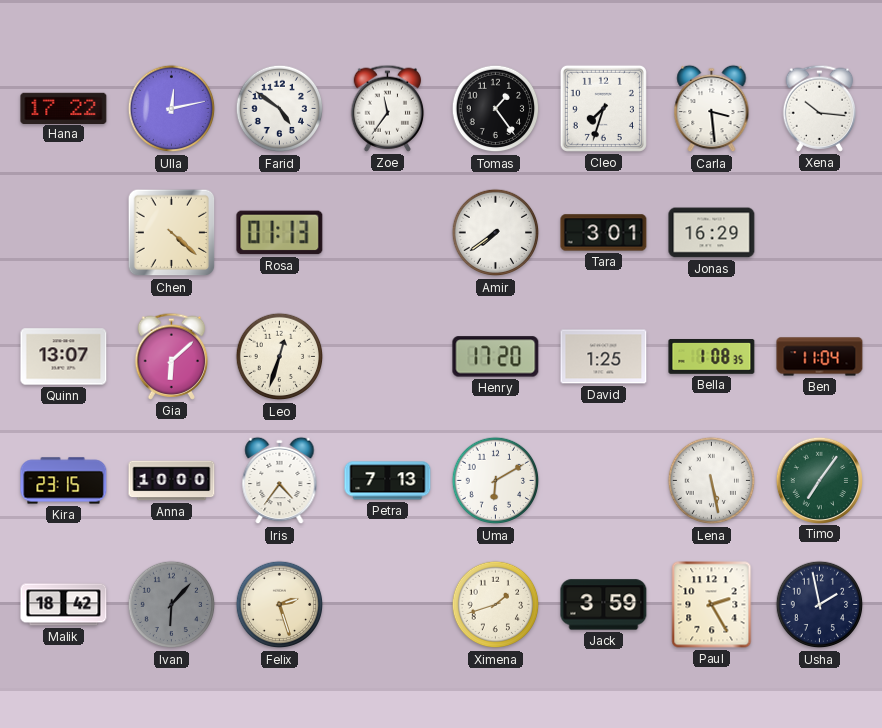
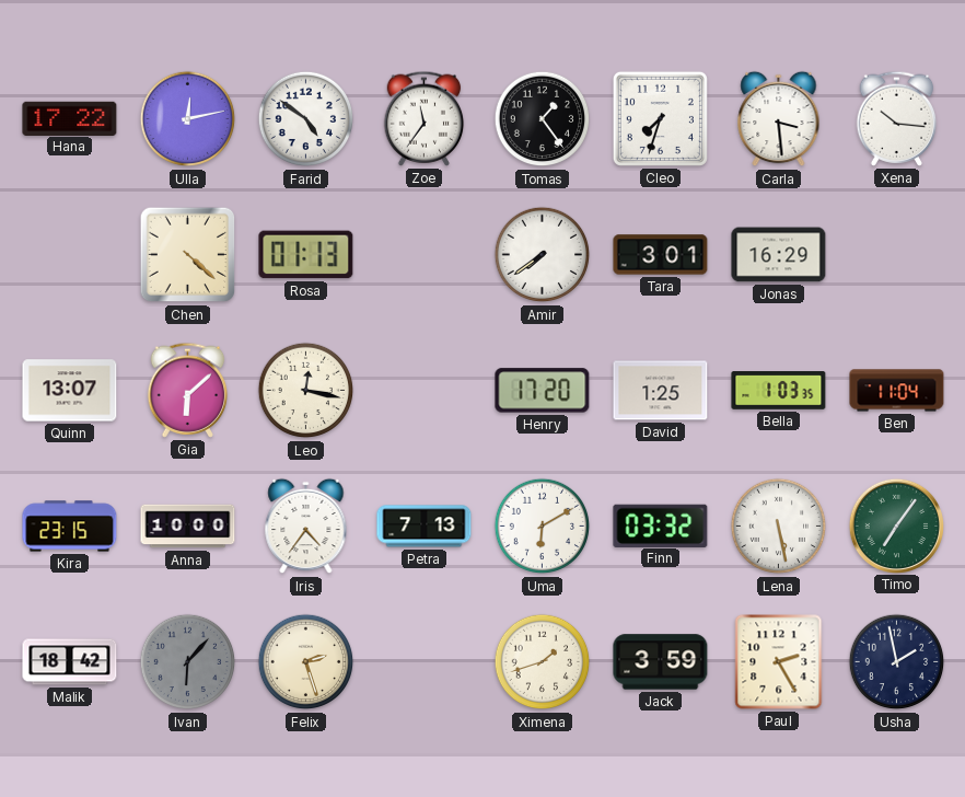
Leo: 12:33 -> 12:17
Bella: 1:08 -> 1:03
Finn: none -> 03:32
